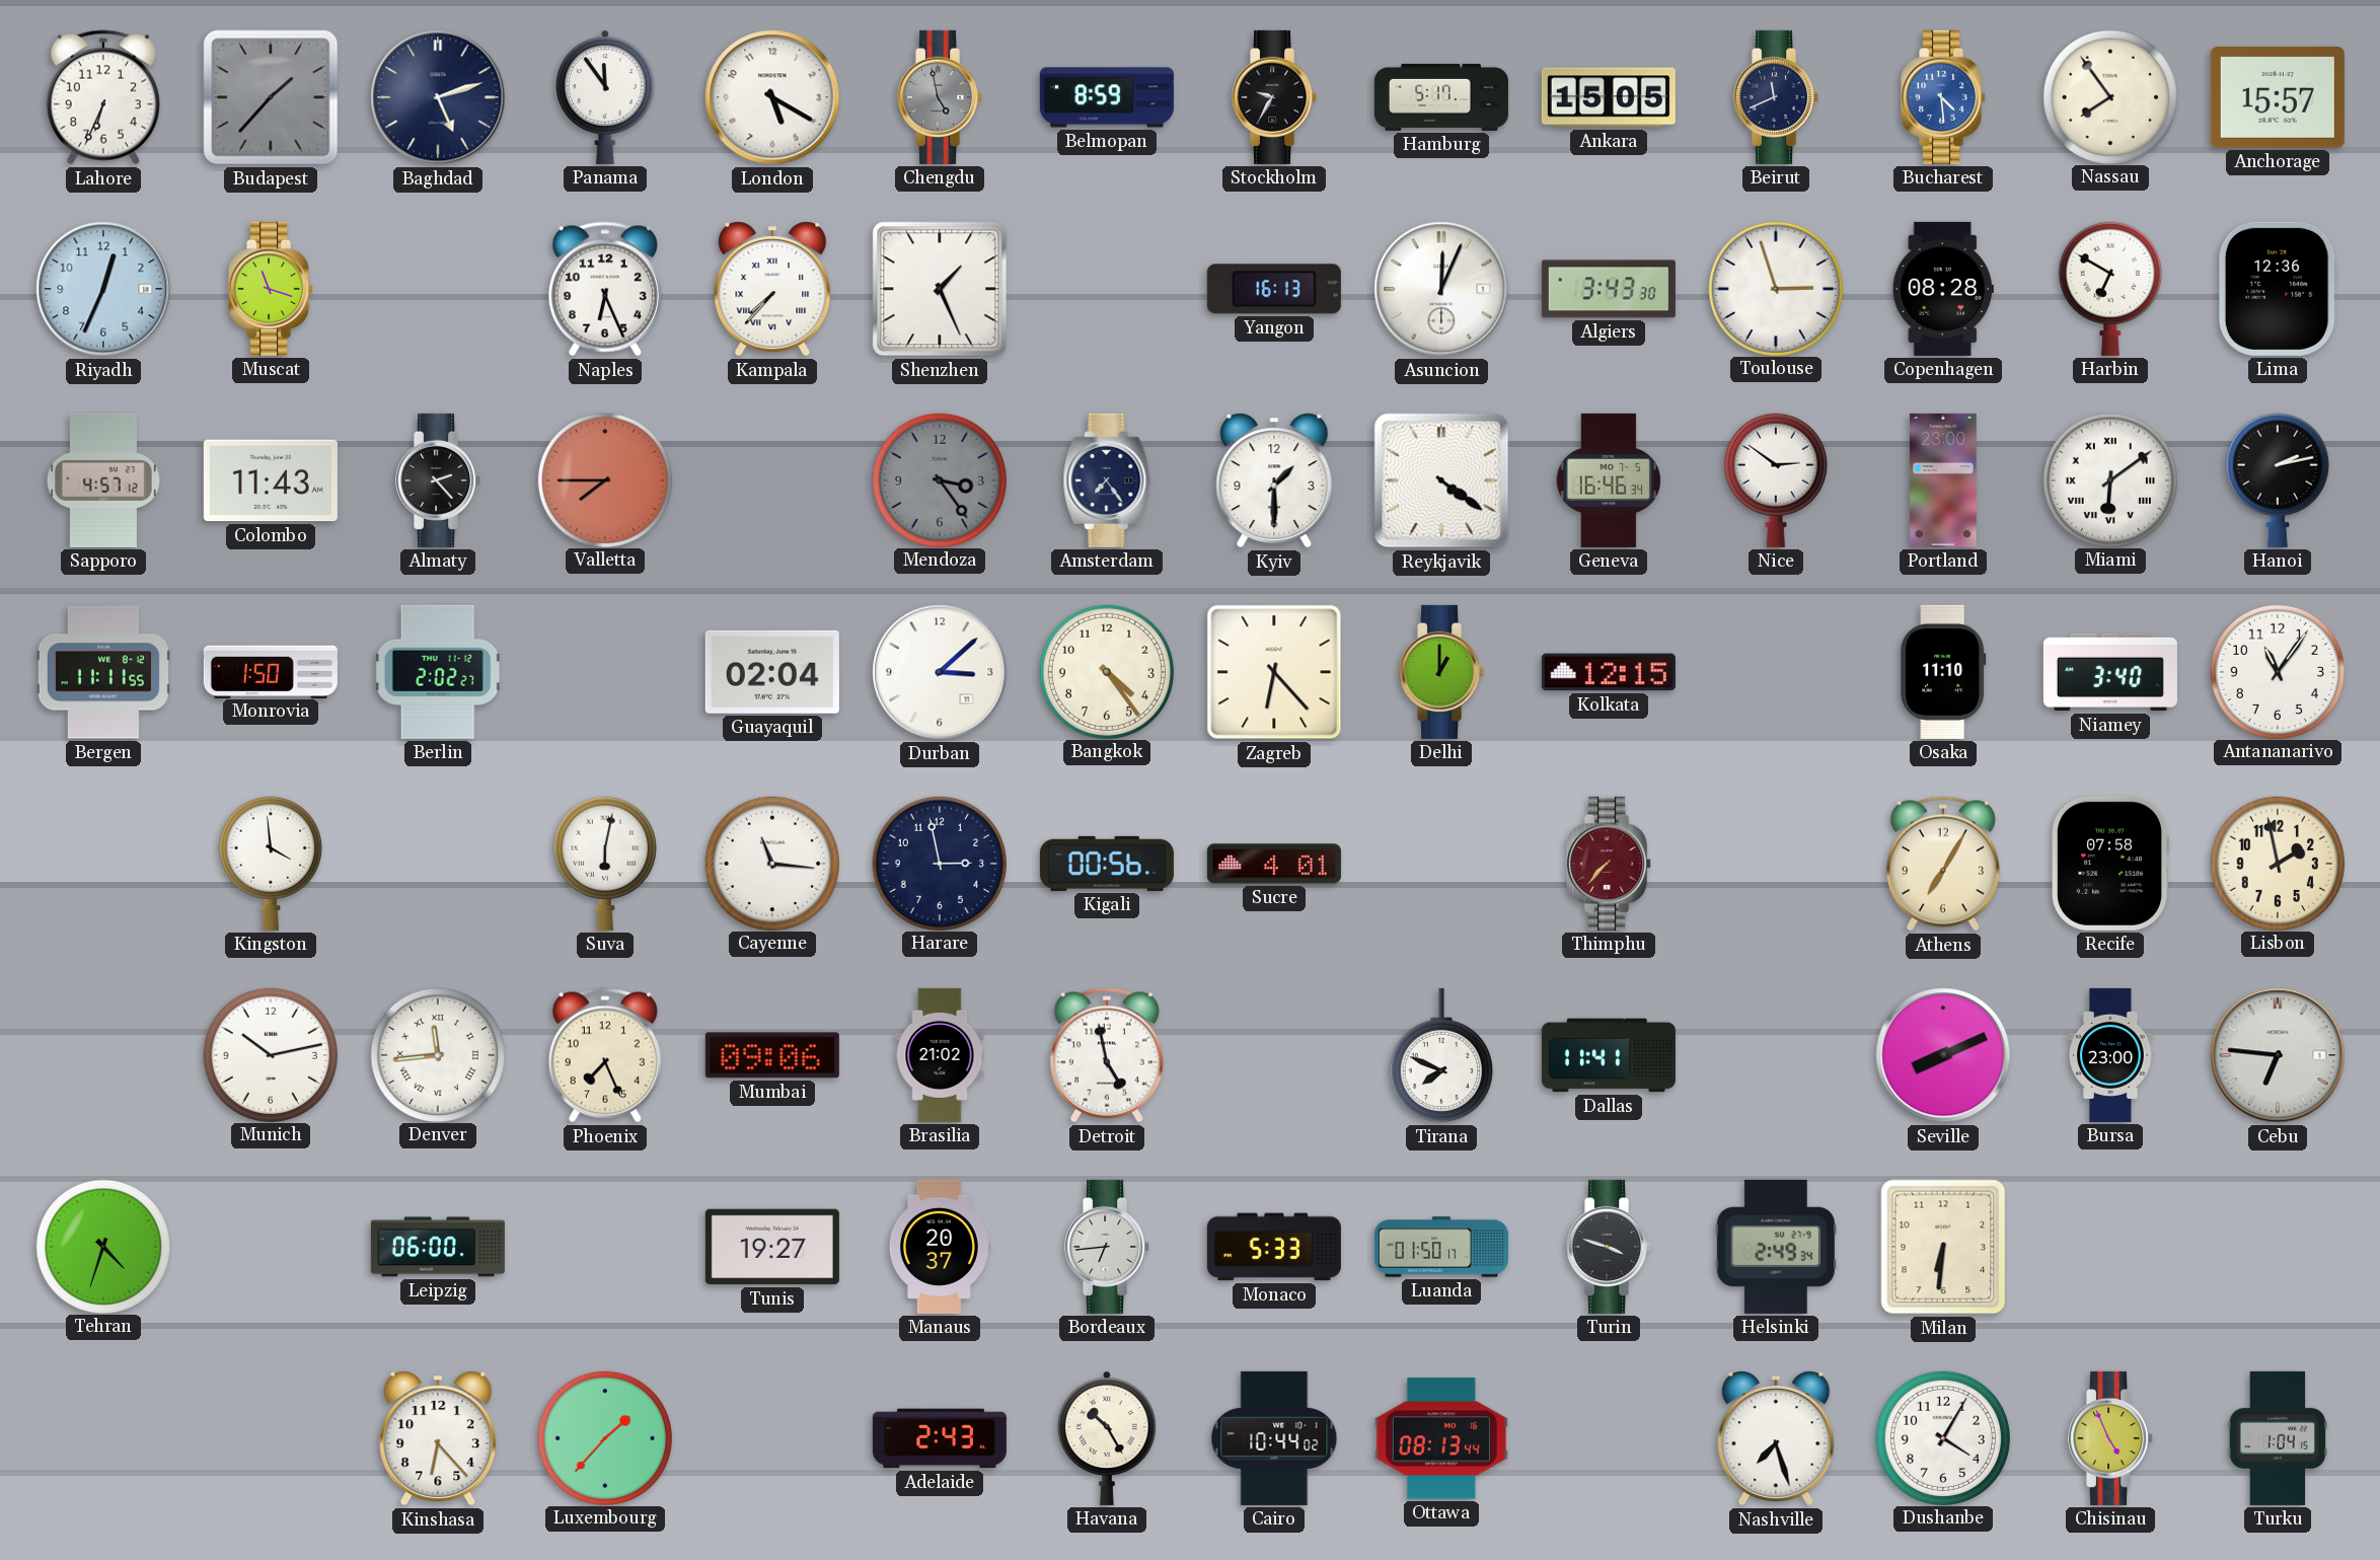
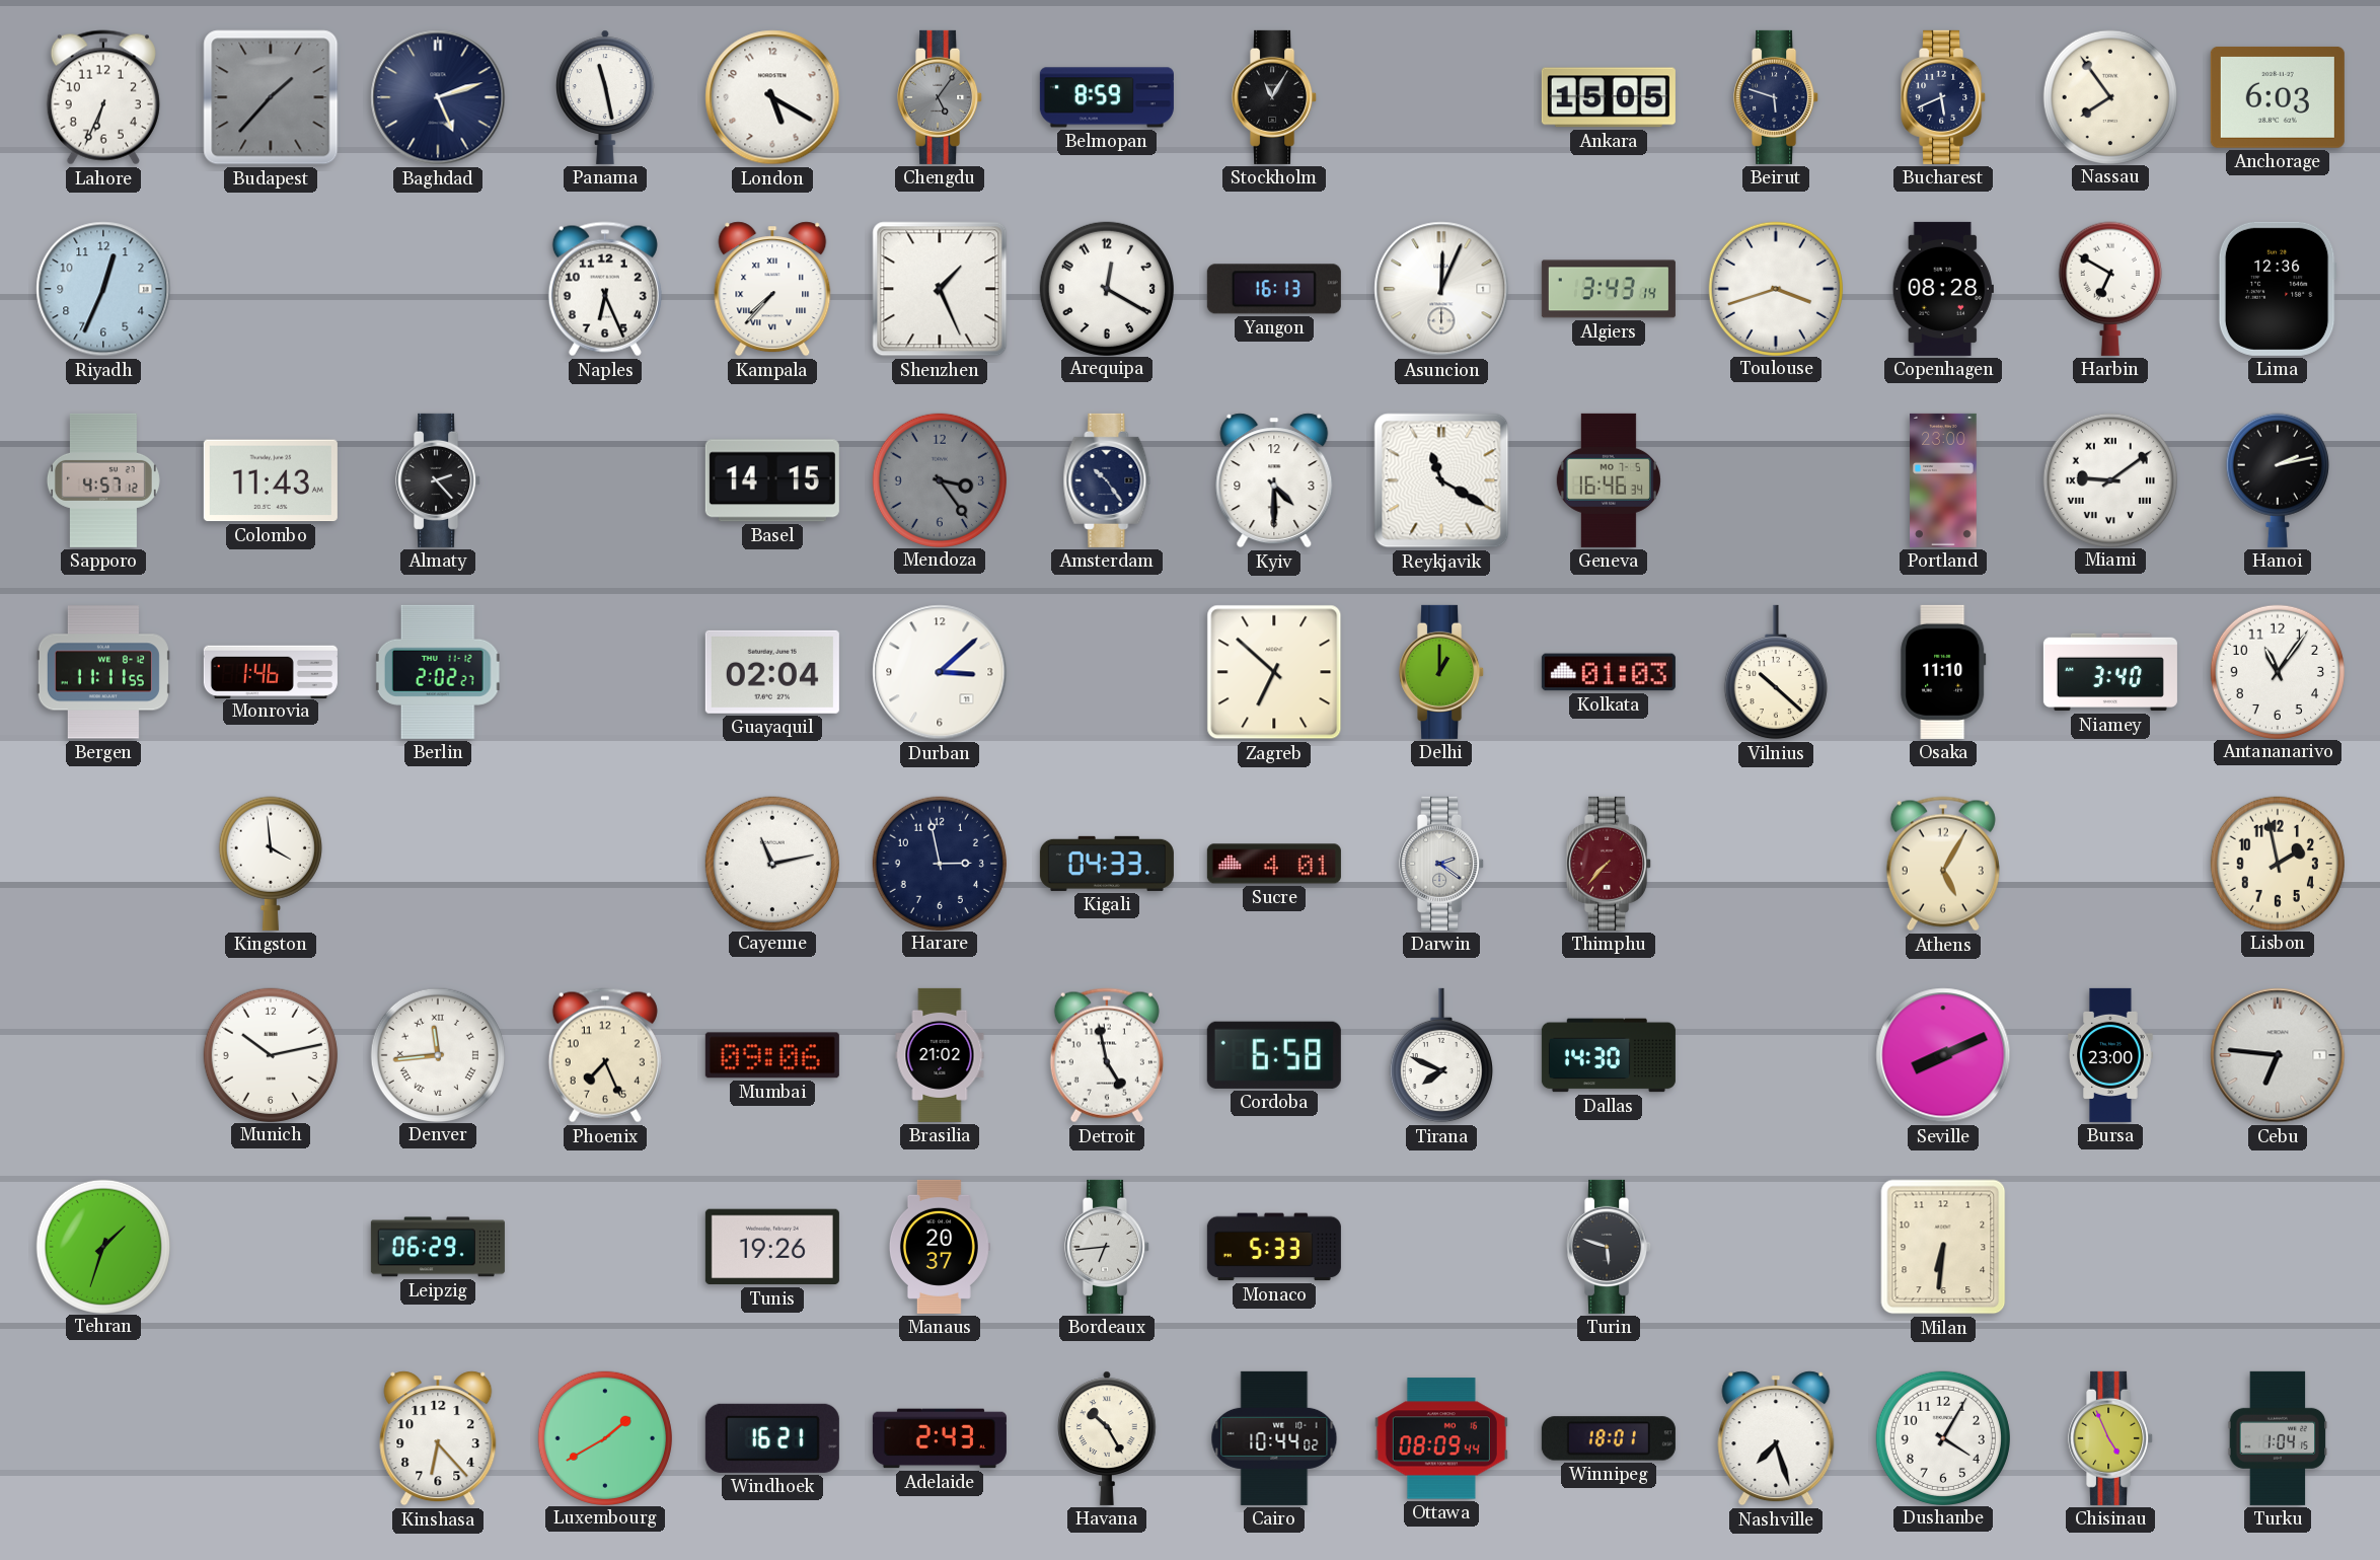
Panama: 11:54 -> 11:28
Chengdu: 4:58 -> 5:06
Stockholm: 9:35 -> 11:05
Hamburg: 5:17 -> none
Beirut: 11:41 -> 5:48
Bucharest: 4:29 -> 5:41
Bucharest dial: blue -> navy
Anchorage: 15:57 -> 6:03
Muscat: 11:18 -> none
Arequipa: none -> 12:20
Algiers: 3:43:30 -> 3:43:14
Toulouse: 2:57 -> 3:42
Valletta: 7:45 -> none
Basel: none -> 14:15
Amsterdam: 7:24 -> 10:24
Kyiv: 1:30 -> 4:30
Reykjavik: 4:21 -> 11:20
Nice: 2:51 -> none
Miami: 6:09 -> 9:09
Monrovia: 1:50 -> 1:46
Bangkok: 4:24 -> none
Zagreb: 6:23 -> 6:52
Kolkata: 12:15 -> 01:03
Vilnius: none -> 10:22
Suva: 6:02 -> none
Cayenne: 11:16 -> 11:13
Kigali: 00:56 -> 04:33
Darwin: none -> 2:21
Athens: 7:05 -> 5:05
Recife: 07:58 -> none
Cordoba: none -> 6:58
Dallas: 11:41 -> 14:30
Tehran: 4:33 -> 1:33
Leipzig: 06:00 -> 06:29
Tunis: 19:27 -> 19:26
Luanda: 01:50 -> none
Turin: 3:48 -> 5:48
Helsinki: 2:49 -> none
Luxembourg: 1:37 -> 1:40
Windhoek: none -> 16:21
Ottawa: 08:13 -> 08:09
Winnipeg: none -> 18:01
